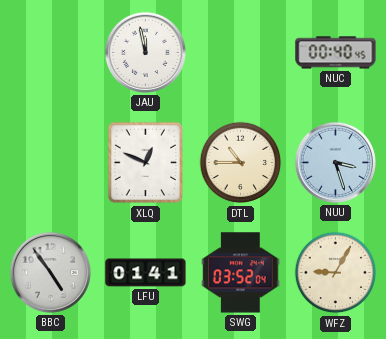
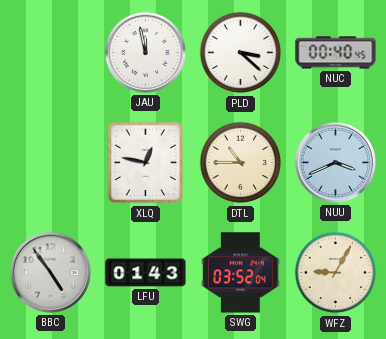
PLD: none -> 3:22
XLQ: 12:49 -> 12:47
NUU: 3:27 -> 3:41
LFU: 01:41 -> 01:43
